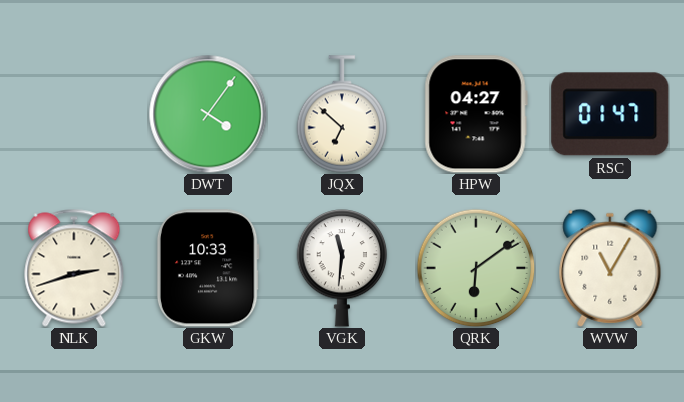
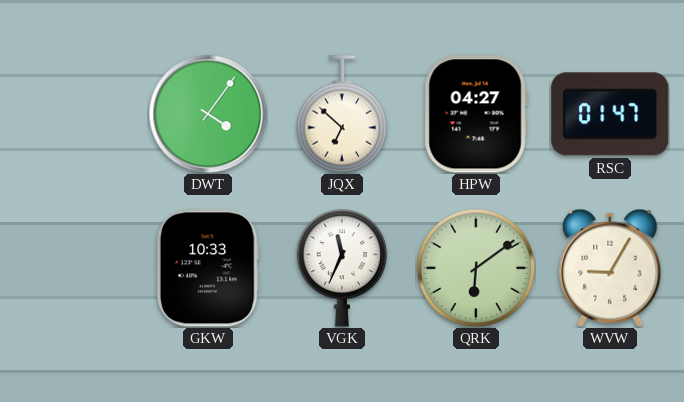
NLK: 2:42 -> none
VGK: 11:31 -> 11:34
WVW: 11:05 -> 9:05
